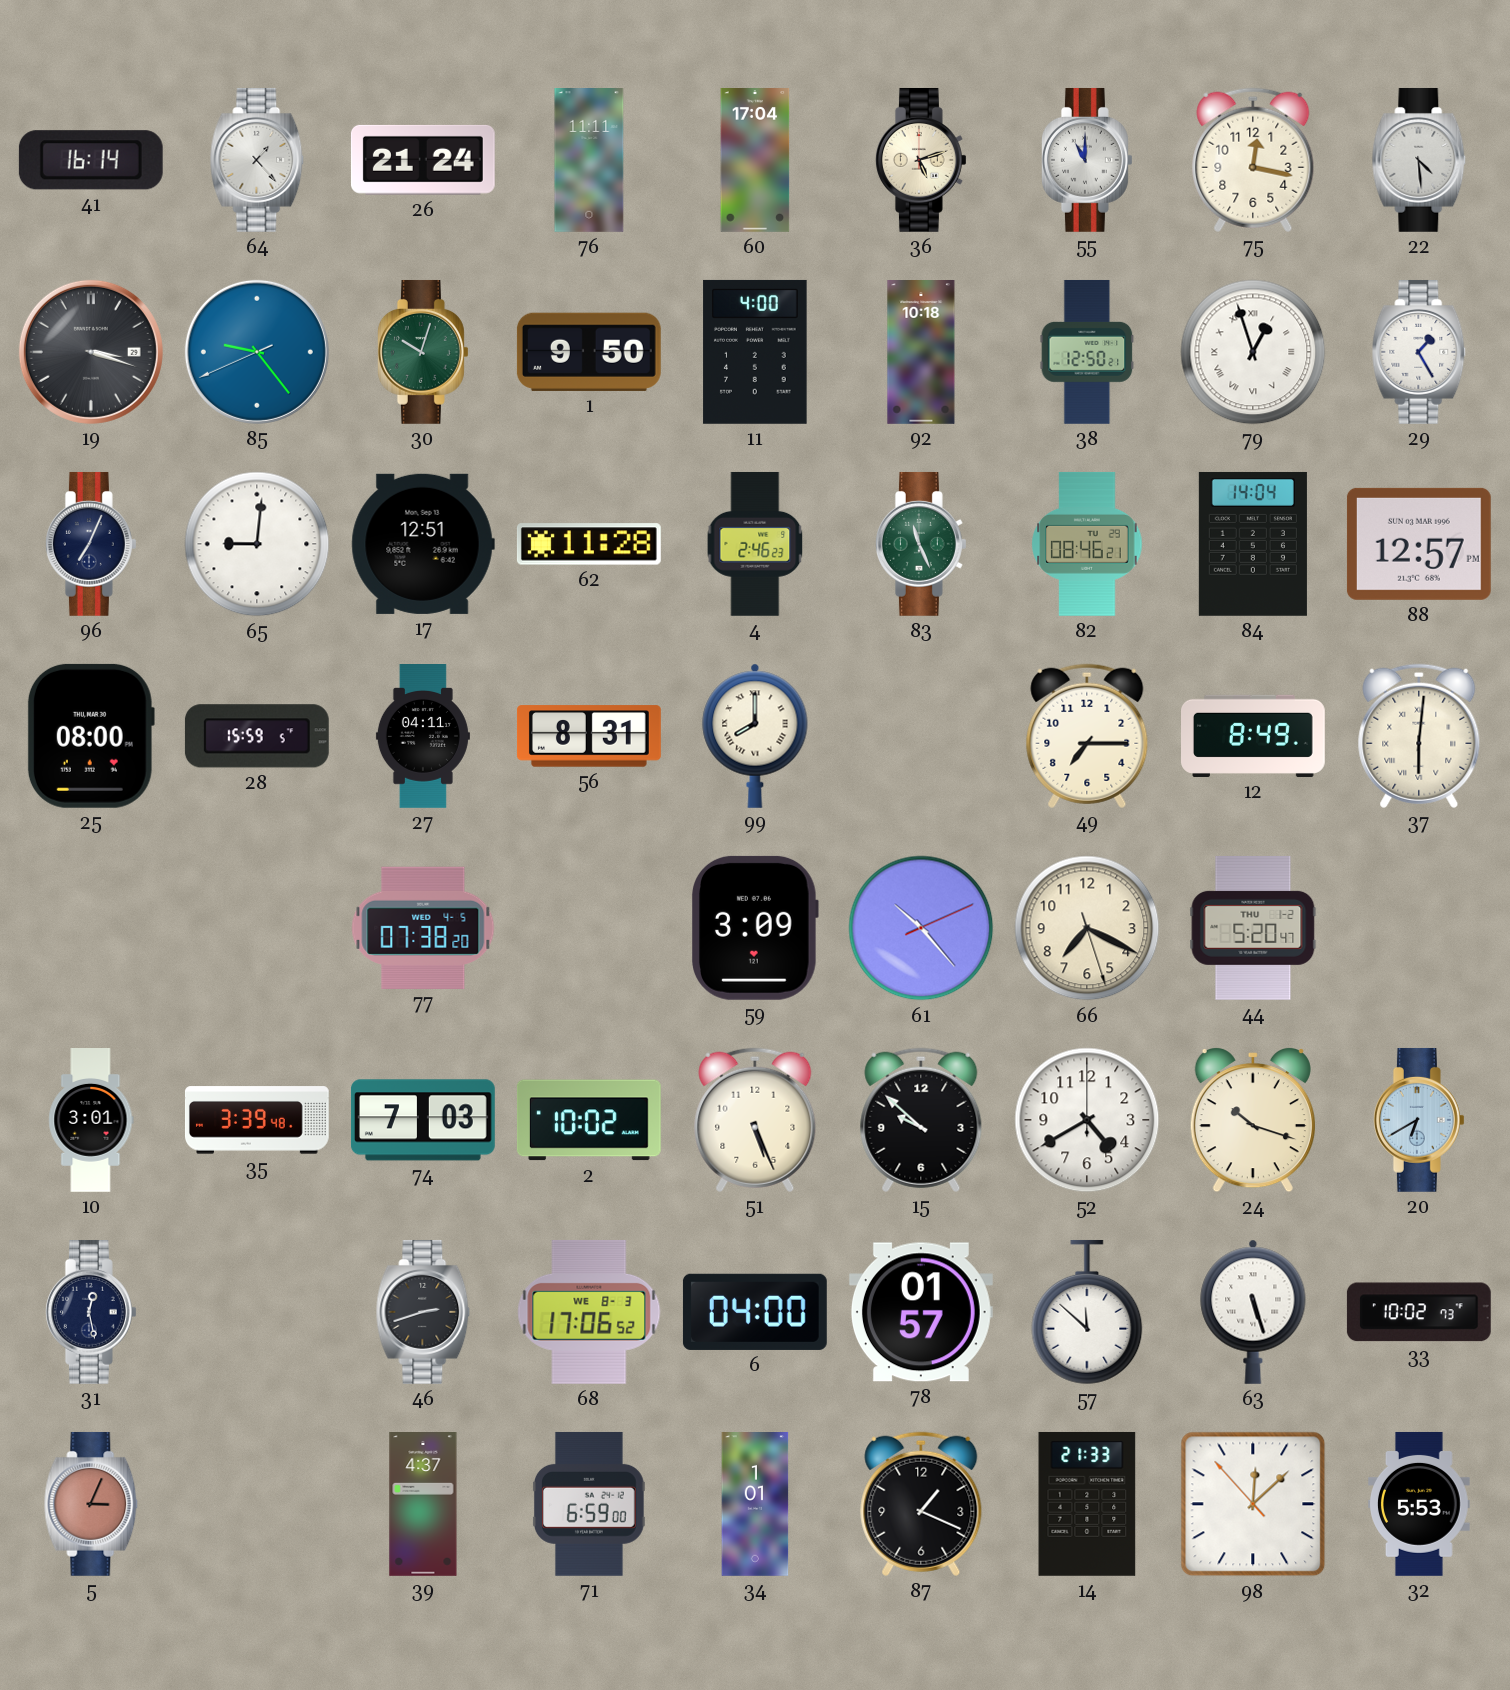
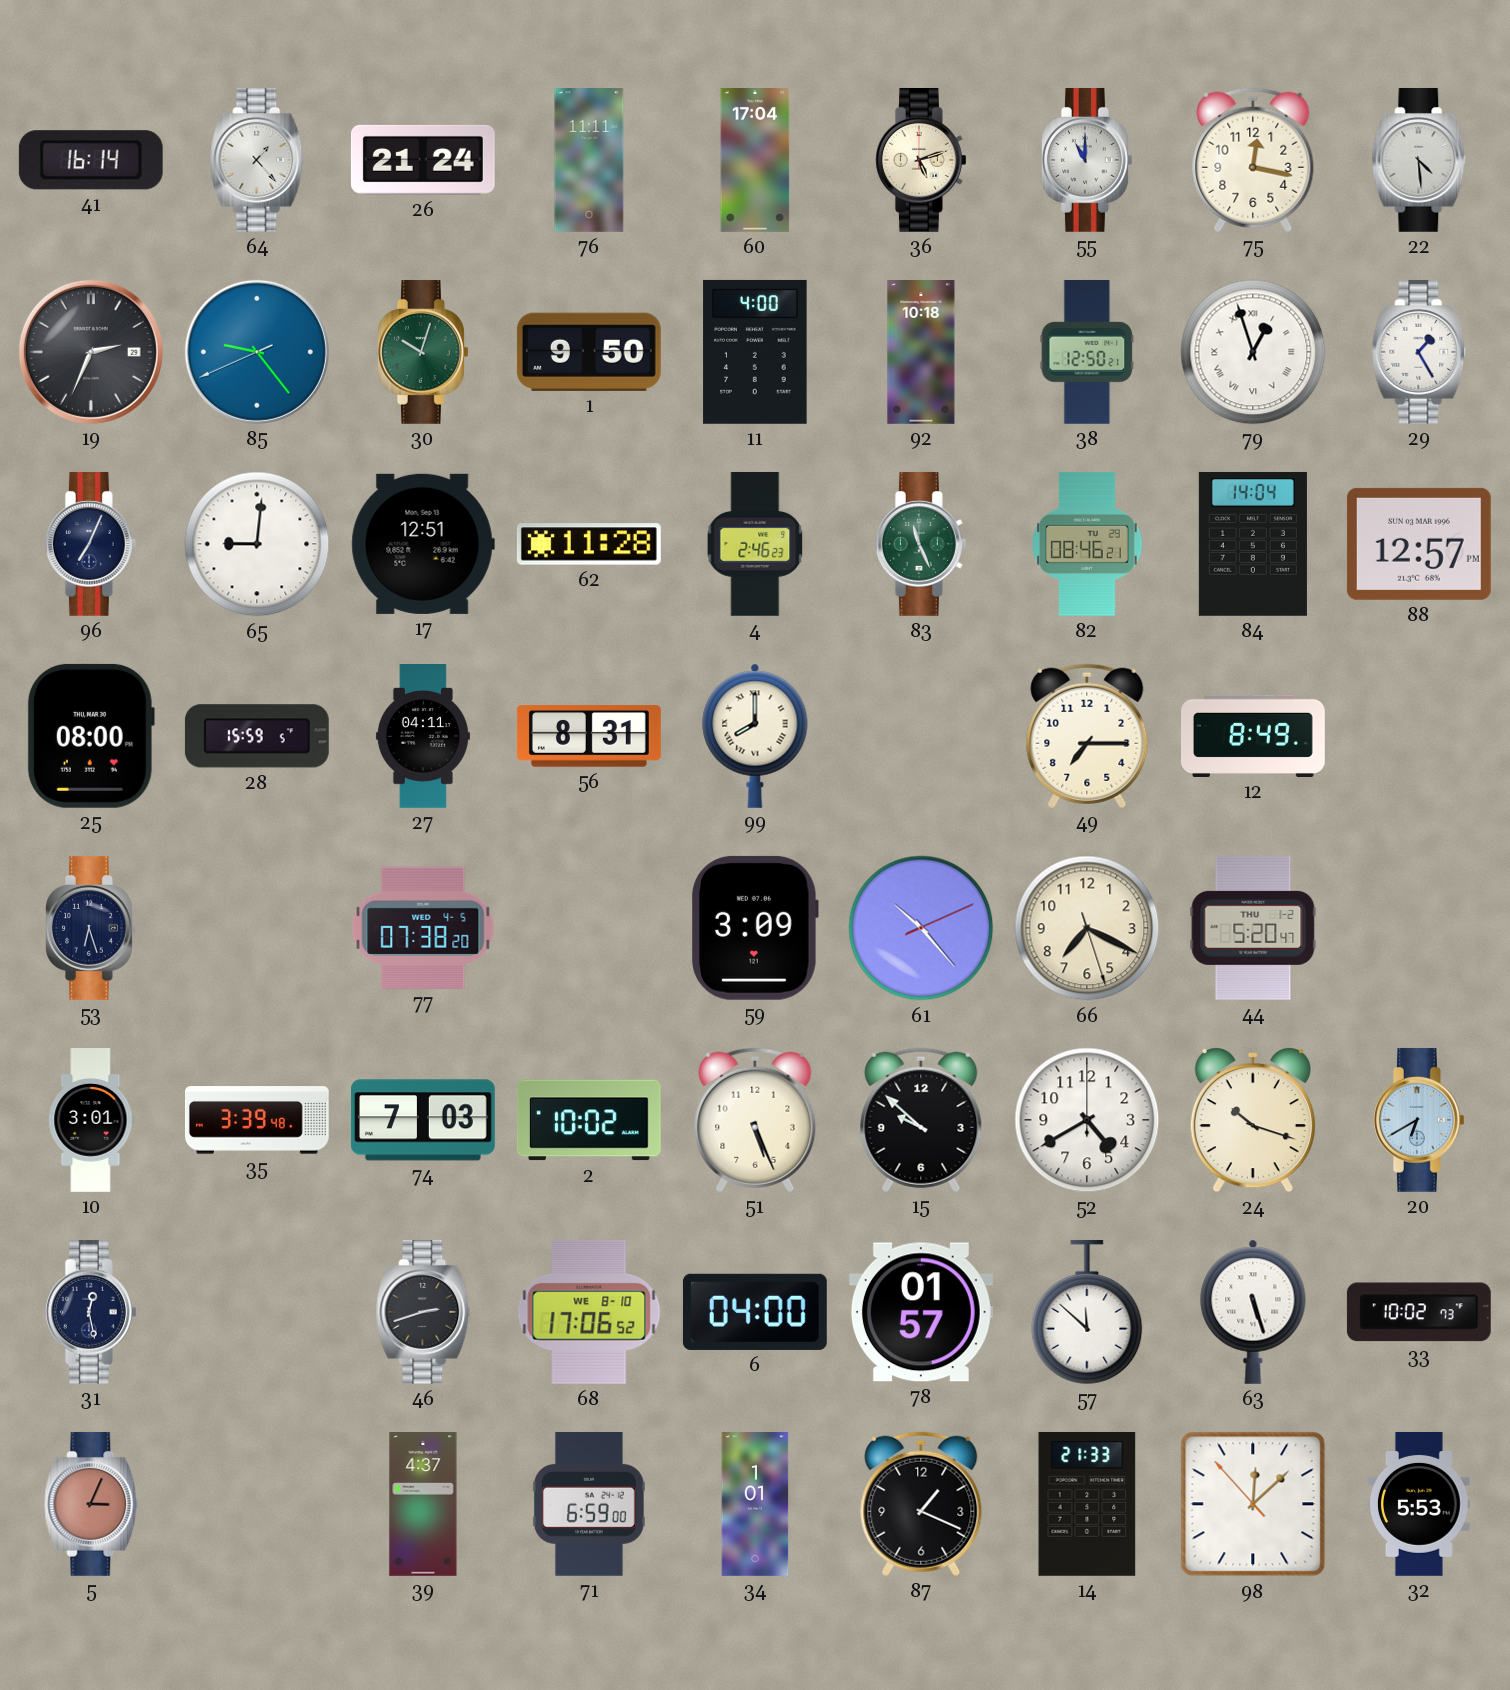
19: 3:18 -> 2:34
37: 6:01 -> none
53: none -> 6:27
68 date: WE 8-3 -> WE 8-10
